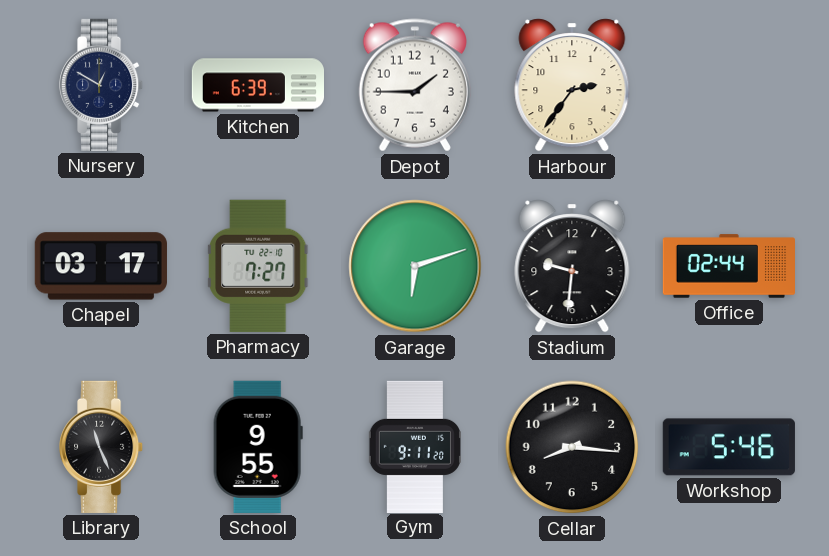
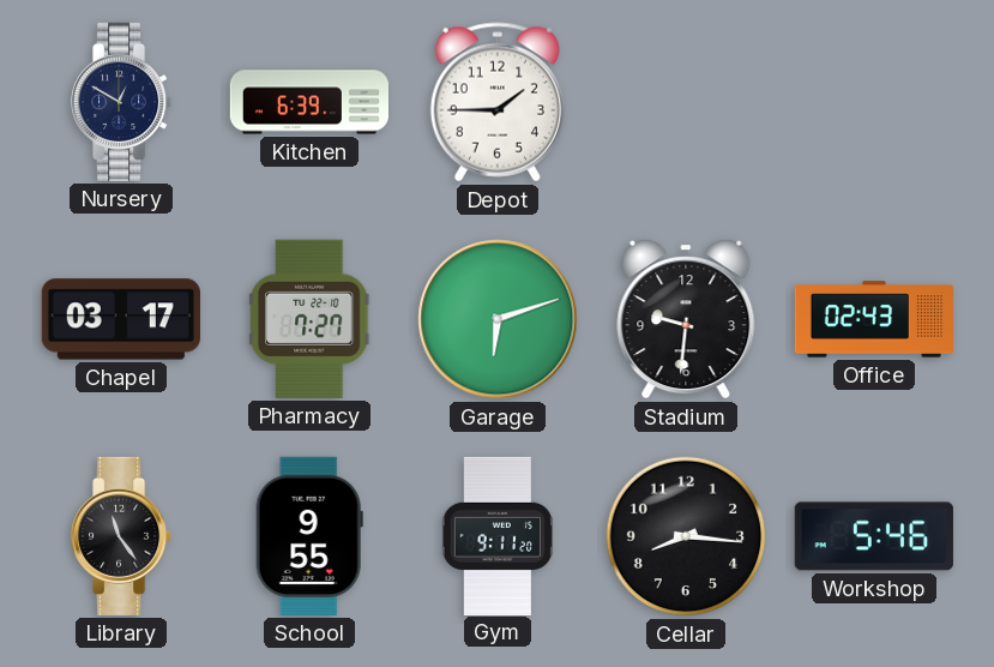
Harbour: 2:36 -> none
Office: 02:44 -> 02:43
Library: 11:26 -> 11:24
